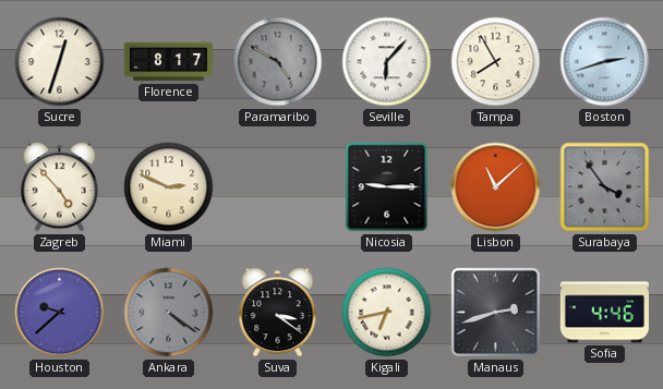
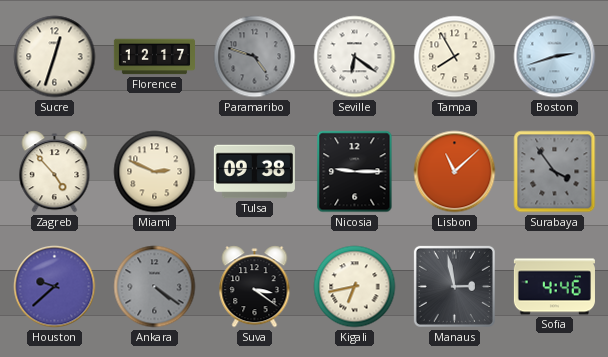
Florence: 8:17 -> 12:17
Paramaribo: 4:50 -> 4:48
Seville: 6:07 -> 6:21
Tulsa: none -> 09:38
Manaus: 2:42 -> 2:58
